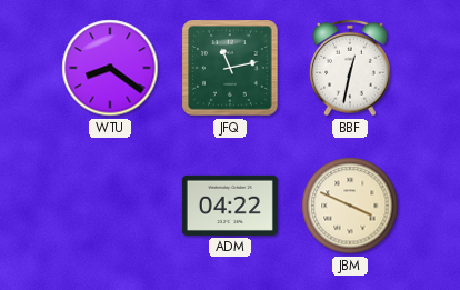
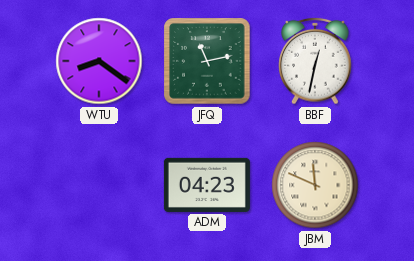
ADM: 04:22 -> 04:23
JBM: 3:49 -> 11:49
